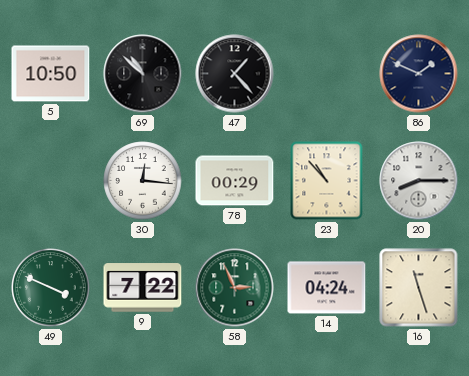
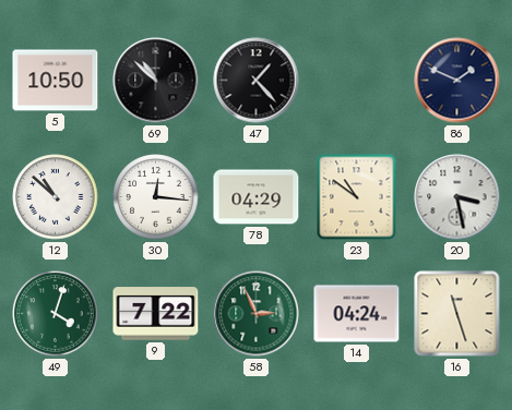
12: none -> 10:52
78: 00:29 -> 04:29
23: 10:53 -> 10:51
20: 8:15 -> 3:28
49: 3:49 -> 4:03
